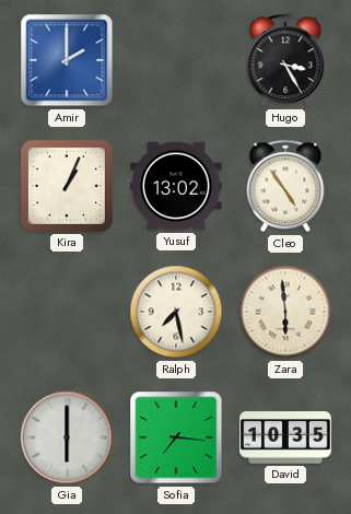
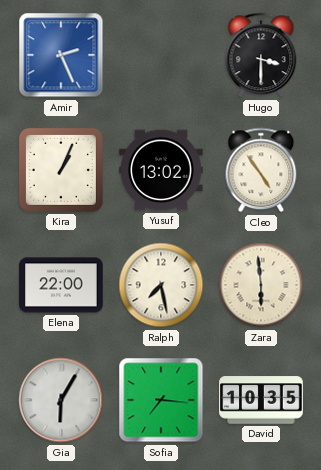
Amir: 2:00 -> 2:26
Hugo: 3:25 -> 3:30
Elena: none -> 22:00
Gia: 6:00 -> 6:05
